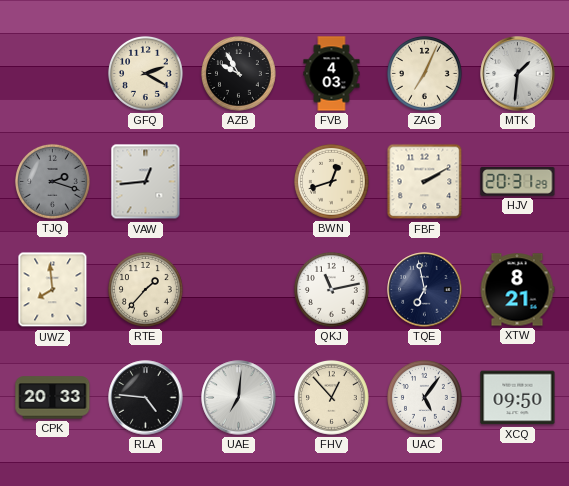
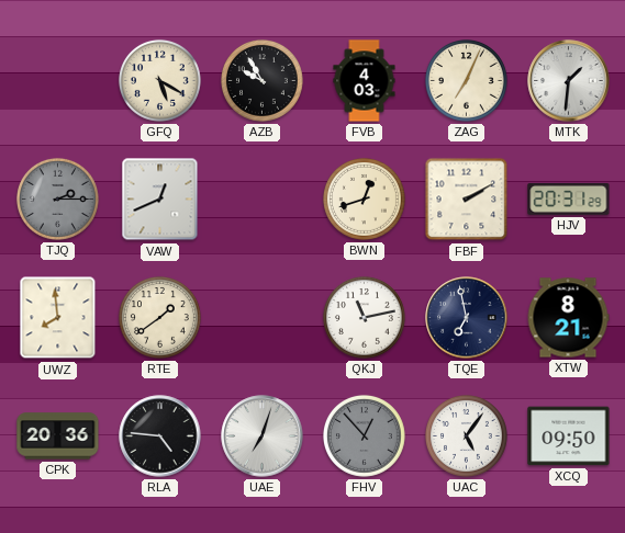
GFQ: 2:20 -> 5:20
TJQ: 2:18 -> 2:15
VAW: 12:44 -> 12:41
RTE: 1:37 -> 1:39
CPK: 20:33 -> 20:36
UAE: 7:01 -> 7:03
FHV dial: cream -> grey
